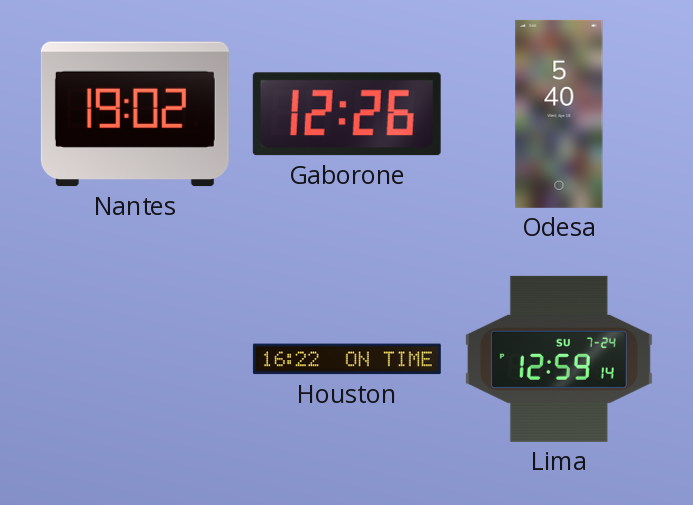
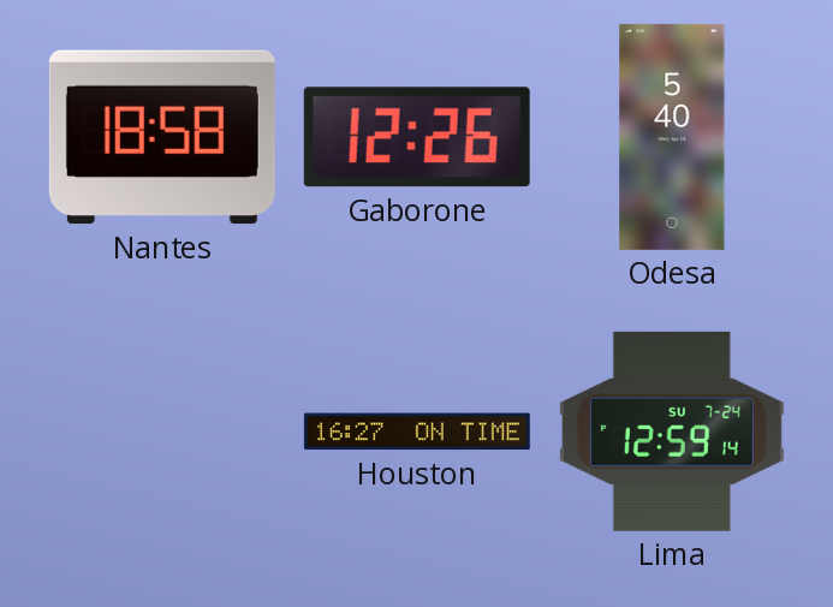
Nantes: 19:02 -> 18:58
Houston: 16:22 -> 16:27
